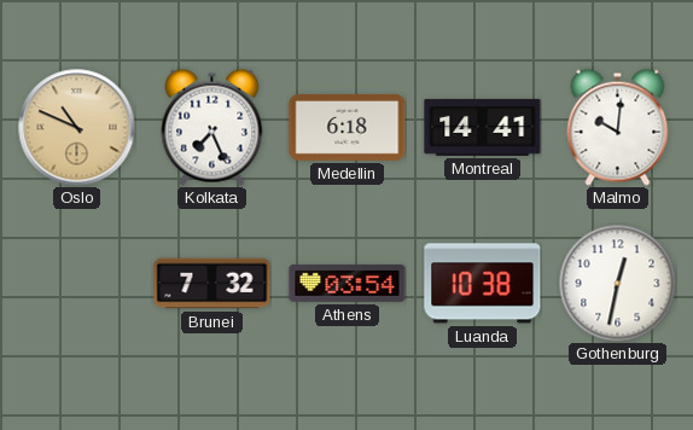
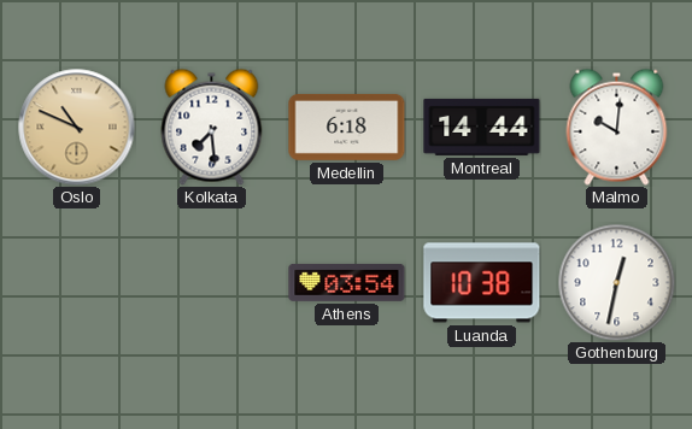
Kolkata: 7:26 -> 7:29
Montreal: 14:41 -> 14:44
Brunei: 7:32 -> none
